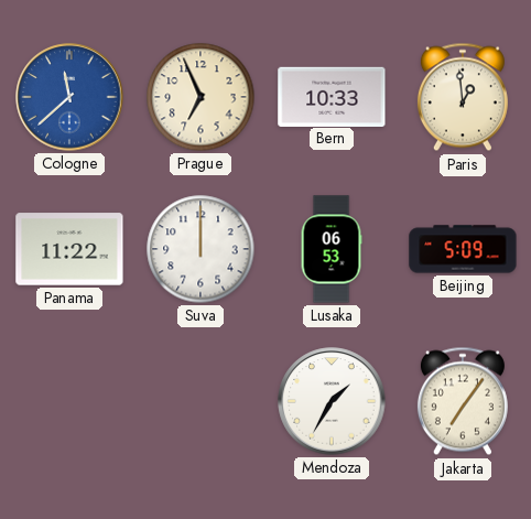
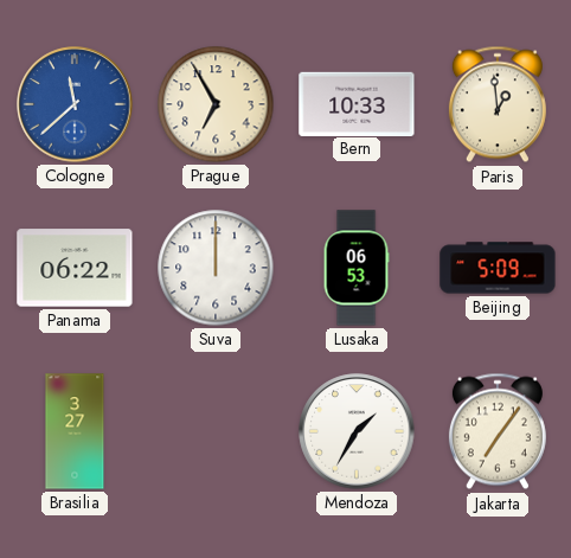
Prague: 6:56 -> 6:55
Panama: 11:22 -> 06:22
Brasilia: none -> 3:27
